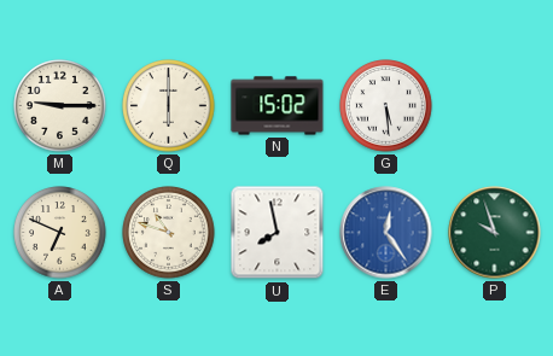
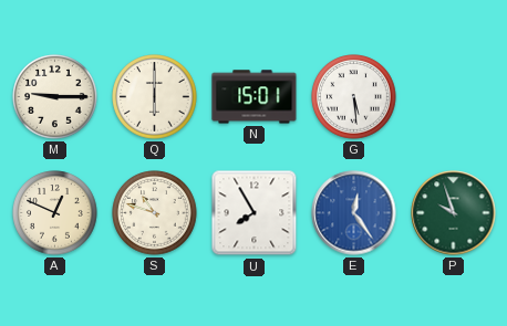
N: 15:02 -> 15:01
A: 6:49 -> 12:49
U: 7:58 -> 7:55
